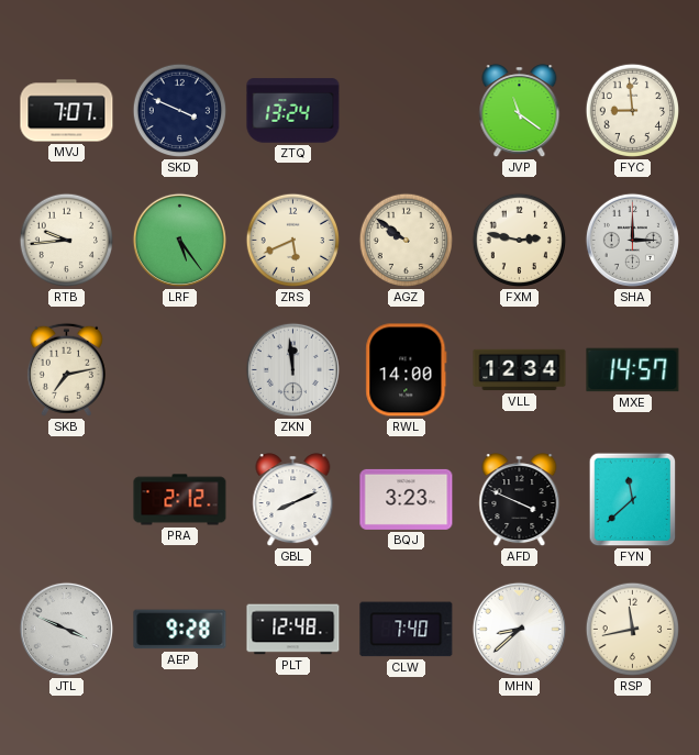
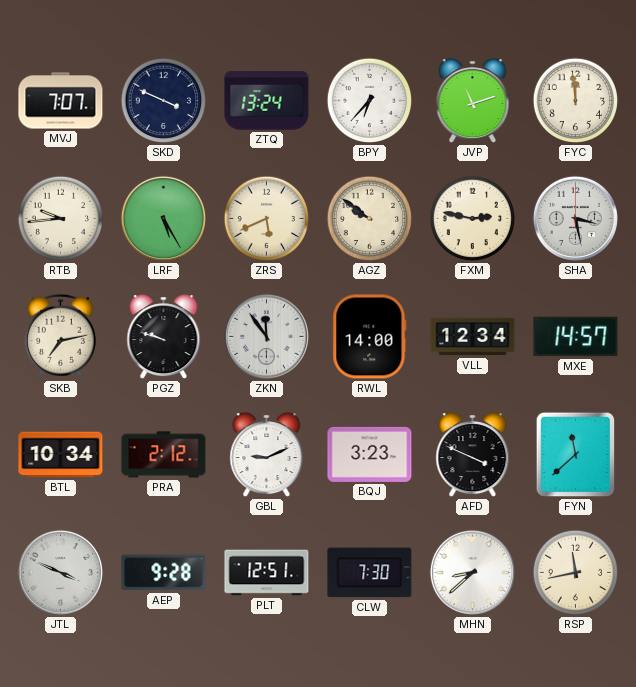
BPY: none -> 6:37
JVP: 11:21 -> 11:12
FYC: 8:59 -> 11:59
LRF: 5:24 -> 5:25
SHA: 3:00 -> 3:28
PGZ: none -> 9:48
ZKN: 11:59 -> 11:54
BTL: none -> 10:34
GBL: 8:11 -> 9:11
PLT: 12:48 -> 12:51
CLW: 7:40 -> 7:30
